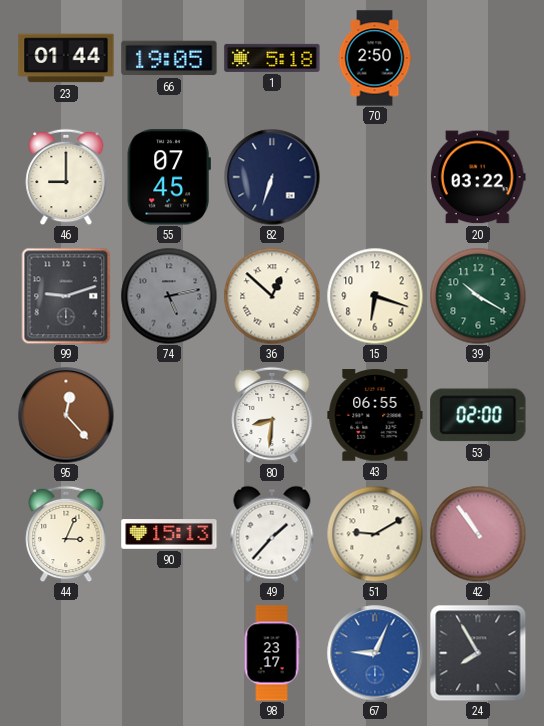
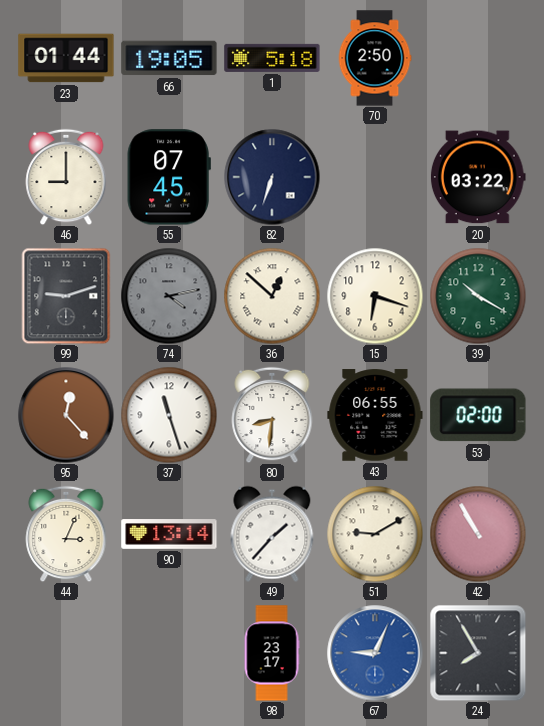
74: 5:13 -> 4:13
37: none -> 11:27
90: 15:13 -> 13:14
42: 10:54 -> 10:55
